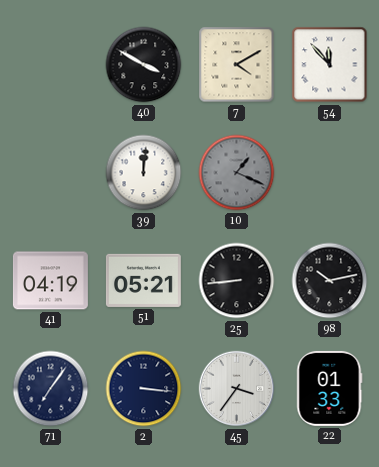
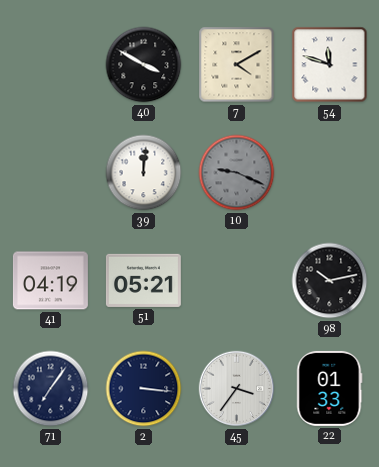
54: 11:53 -> 11:48
10: 1:19 -> 9:19
25: 8:44 -> none
